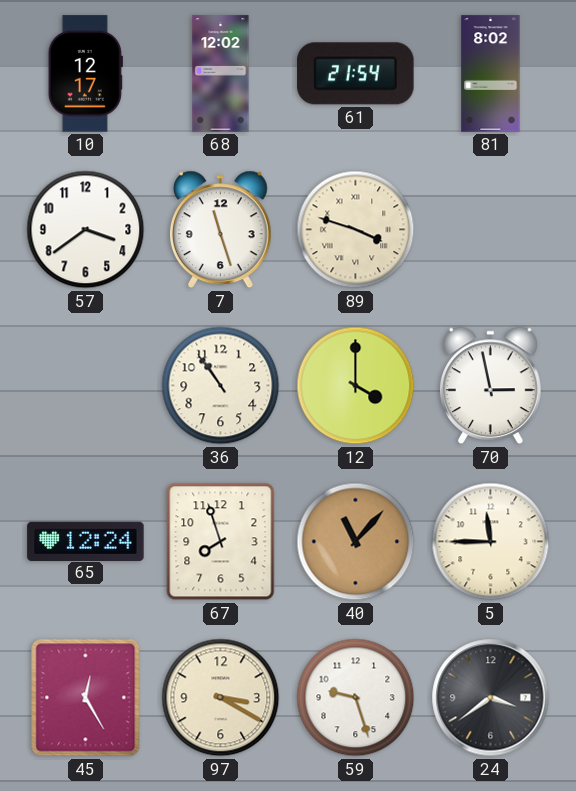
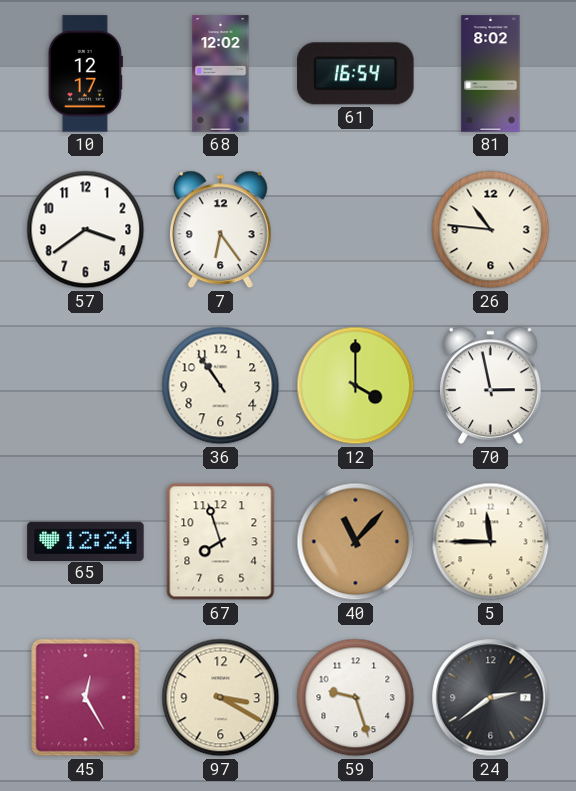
61: 21:54 -> 16:54
7: 11:27 -> 6:24
89: 3:48 -> none
26: none -> 10:46
24: 3:39 -> 2:39
